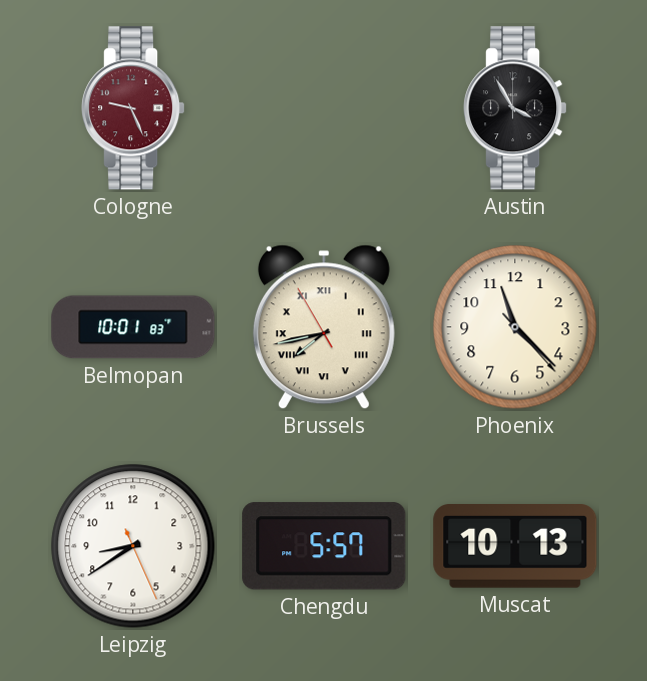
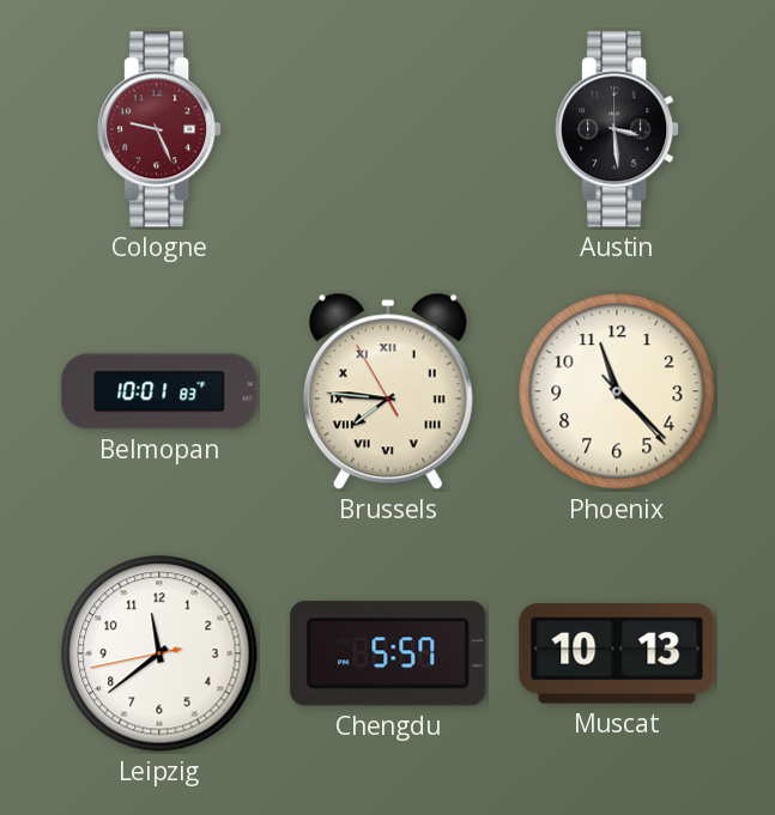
Austin: 3:55 -> 3:29
Brussels: 7:42 -> 7:45
Leipzig: 8:39 -> 11:38
